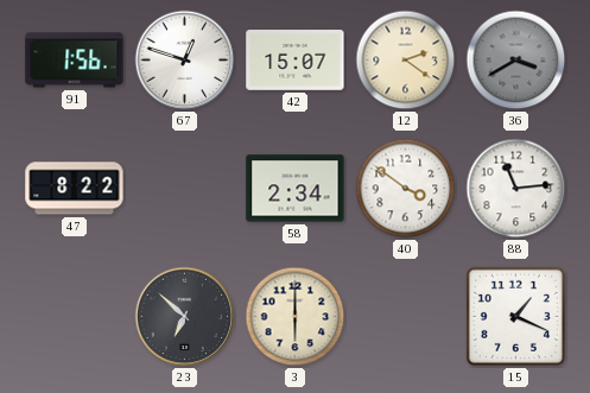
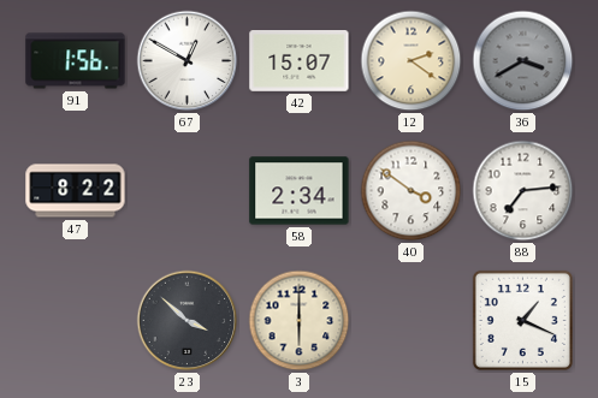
67: 12:48 -> 12:50
88: 11:14 -> 7:14
23: 6:52 -> 3:52
